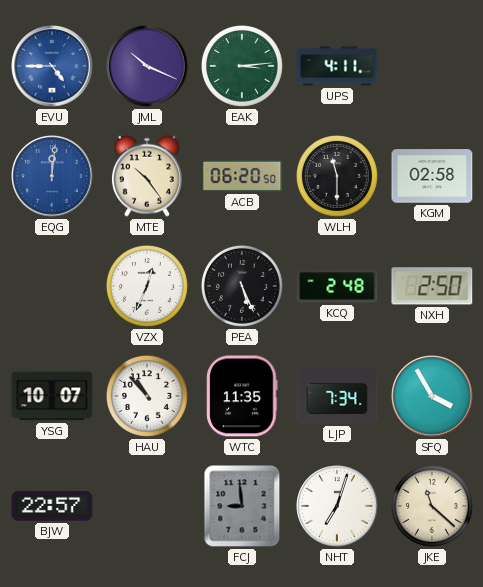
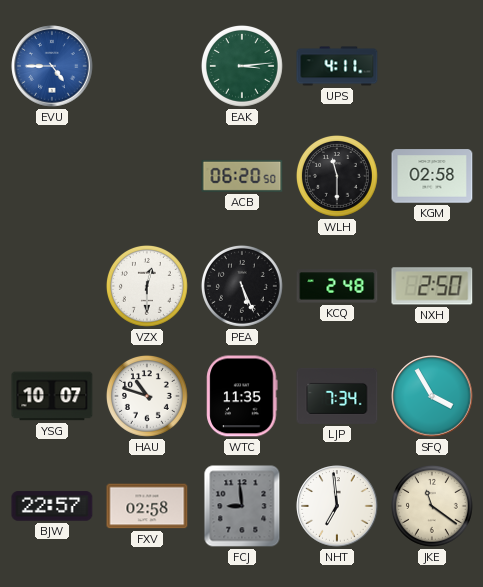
JML: 10:19 -> none
EQG: 12:01 -> none
MTE: 10:24 -> none
VZX: 12:34 -> 12:30
HAU: 10:53 -> 10:48
FXV: none -> 02:58
NHT: 7:03 -> 6:59
JKE: 11:22 -> 11:21
